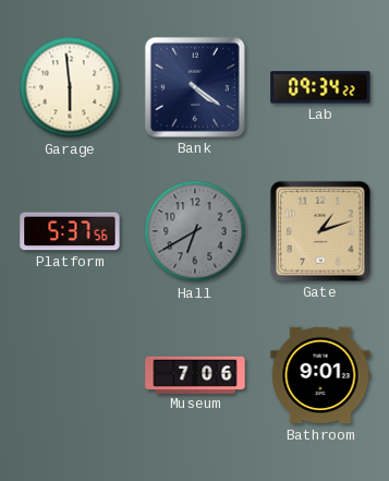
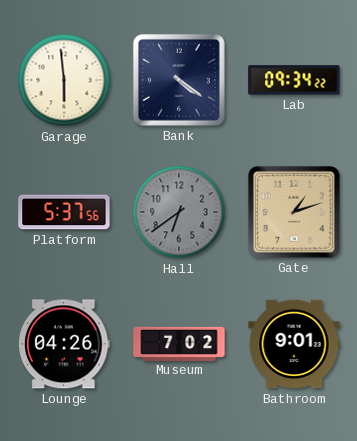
Hall: 6:40 -> 6:39
Lounge: none -> 04:26
Museum: 7:06 -> 7:02
